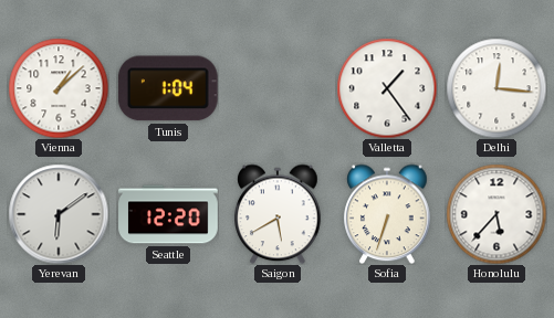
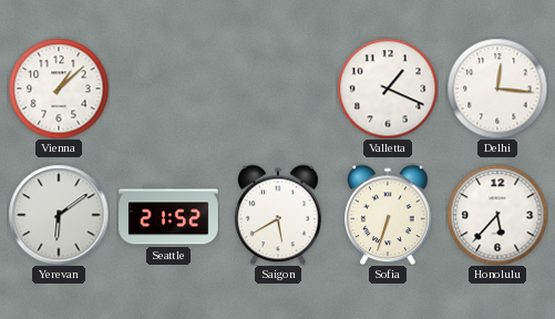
Tunis: 1:04 -> none
Valletta: 1:24 -> 1:19
Seattle: 12:20 -> 21:52
